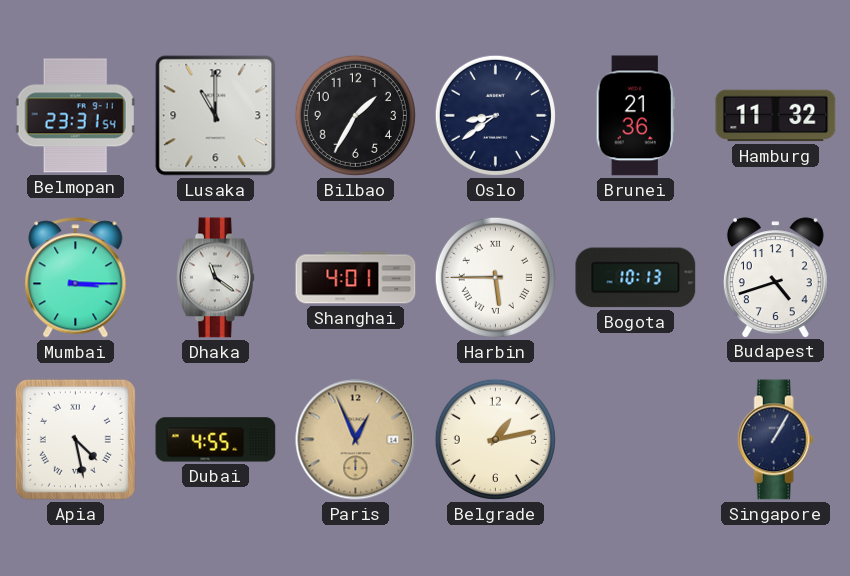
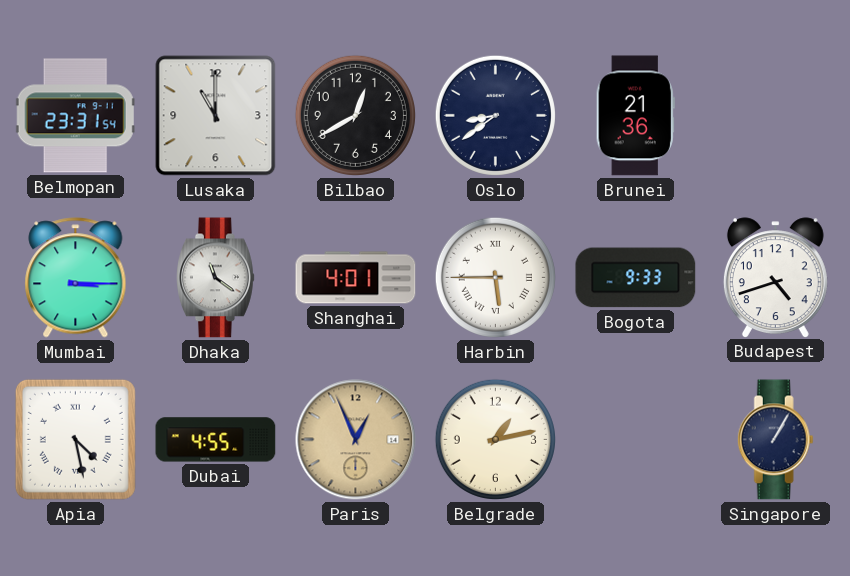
Bilbao: 1:35 -> 12:40
Hamburg: 11:32 -> none
Bogota: 10:13 -> 9:33
